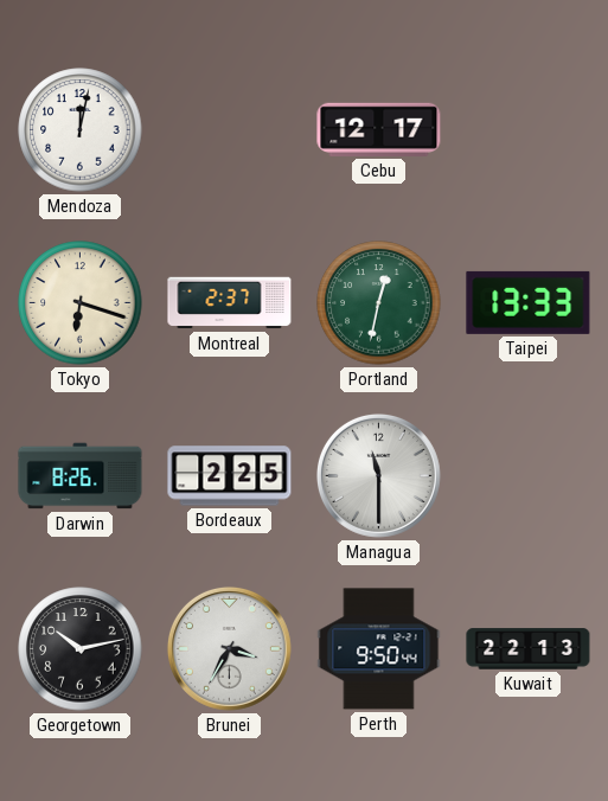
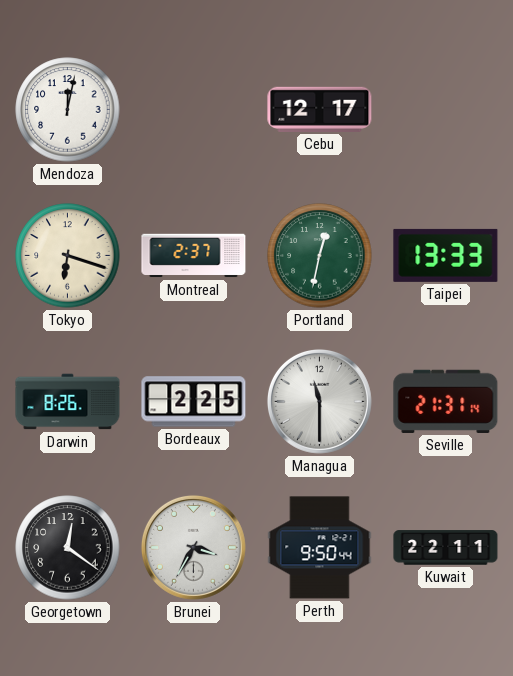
Seville: none -> 21:31
Georgetown: 10:13 -> 12:21
Kuwait: 22:13 -> 22:11
